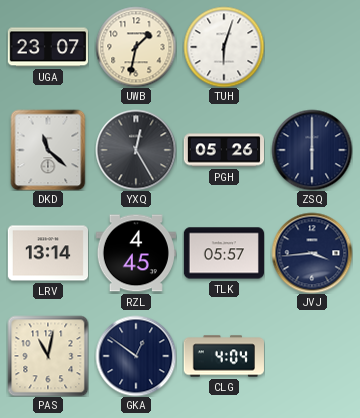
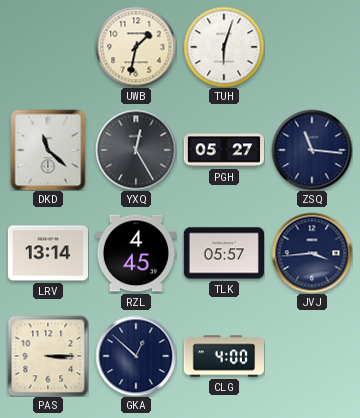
UGA: 23:07 -> none
PGH: 05:26 -> 05:27
ZSQ: 6:00 -> 11:16
PAS: 11:02 -> 3:15
GKA: 12:51 -> 12:52
CLG: 4:04 -> 4:00
